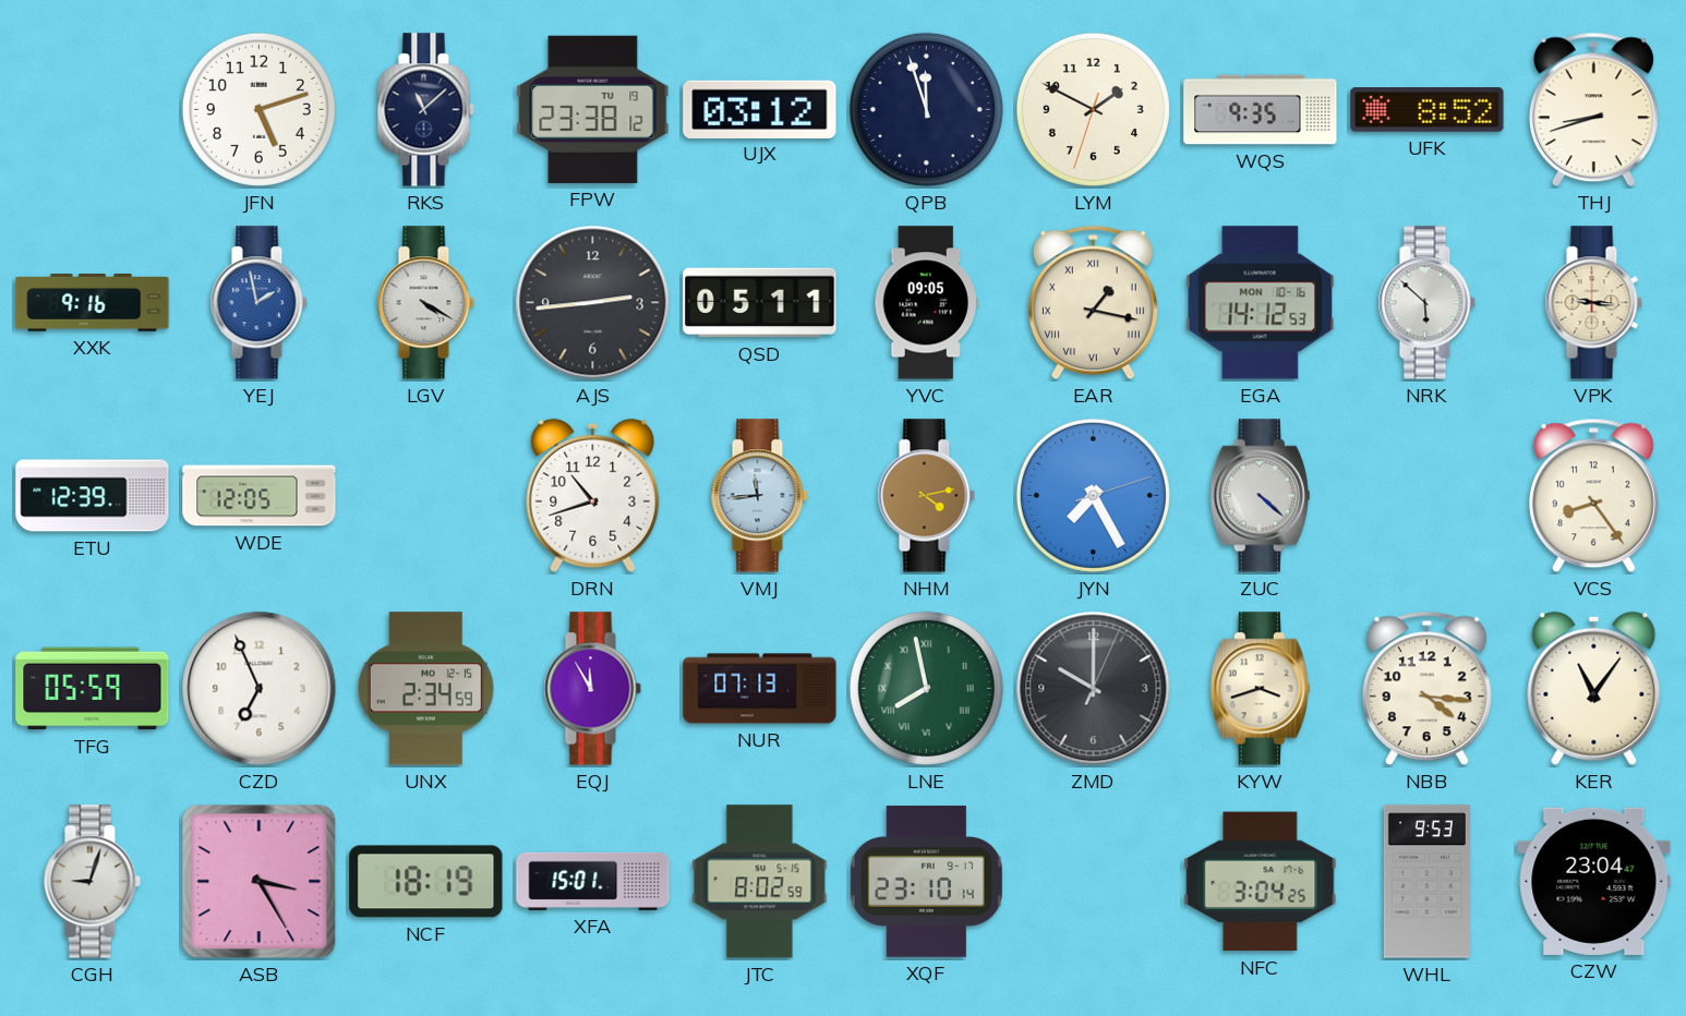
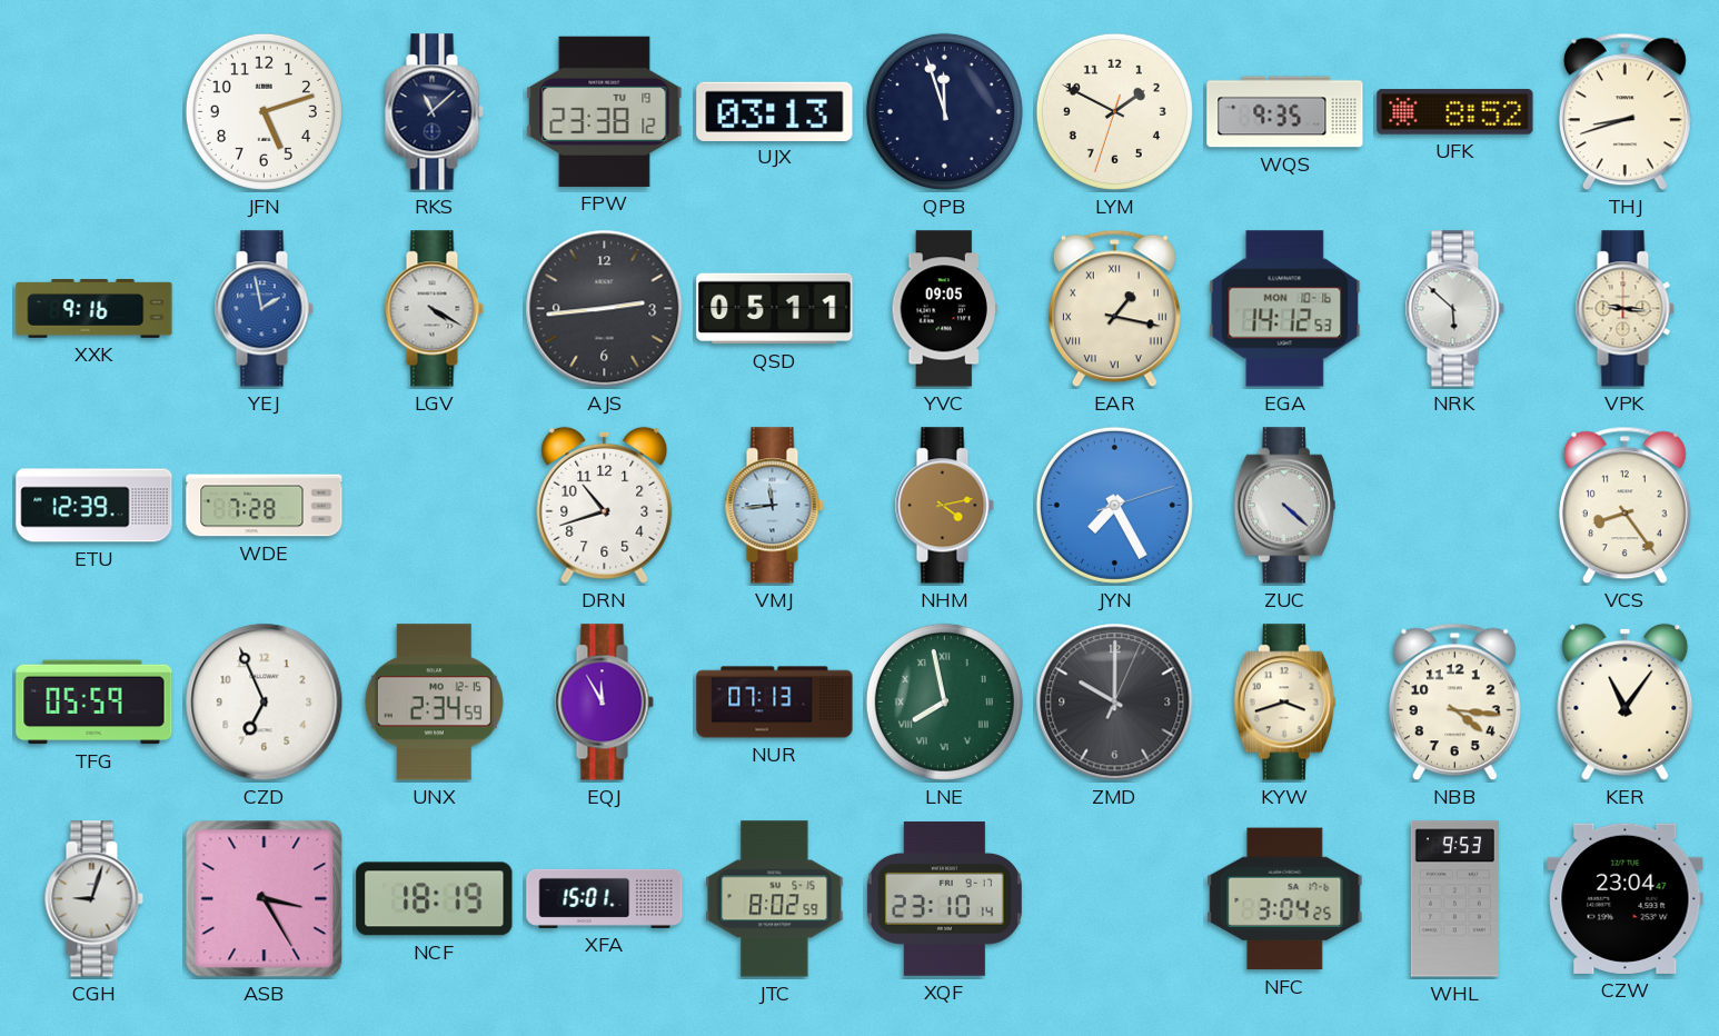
UJX: 03:12 -> 03:13
WDE: 12:05 -> 7:28
